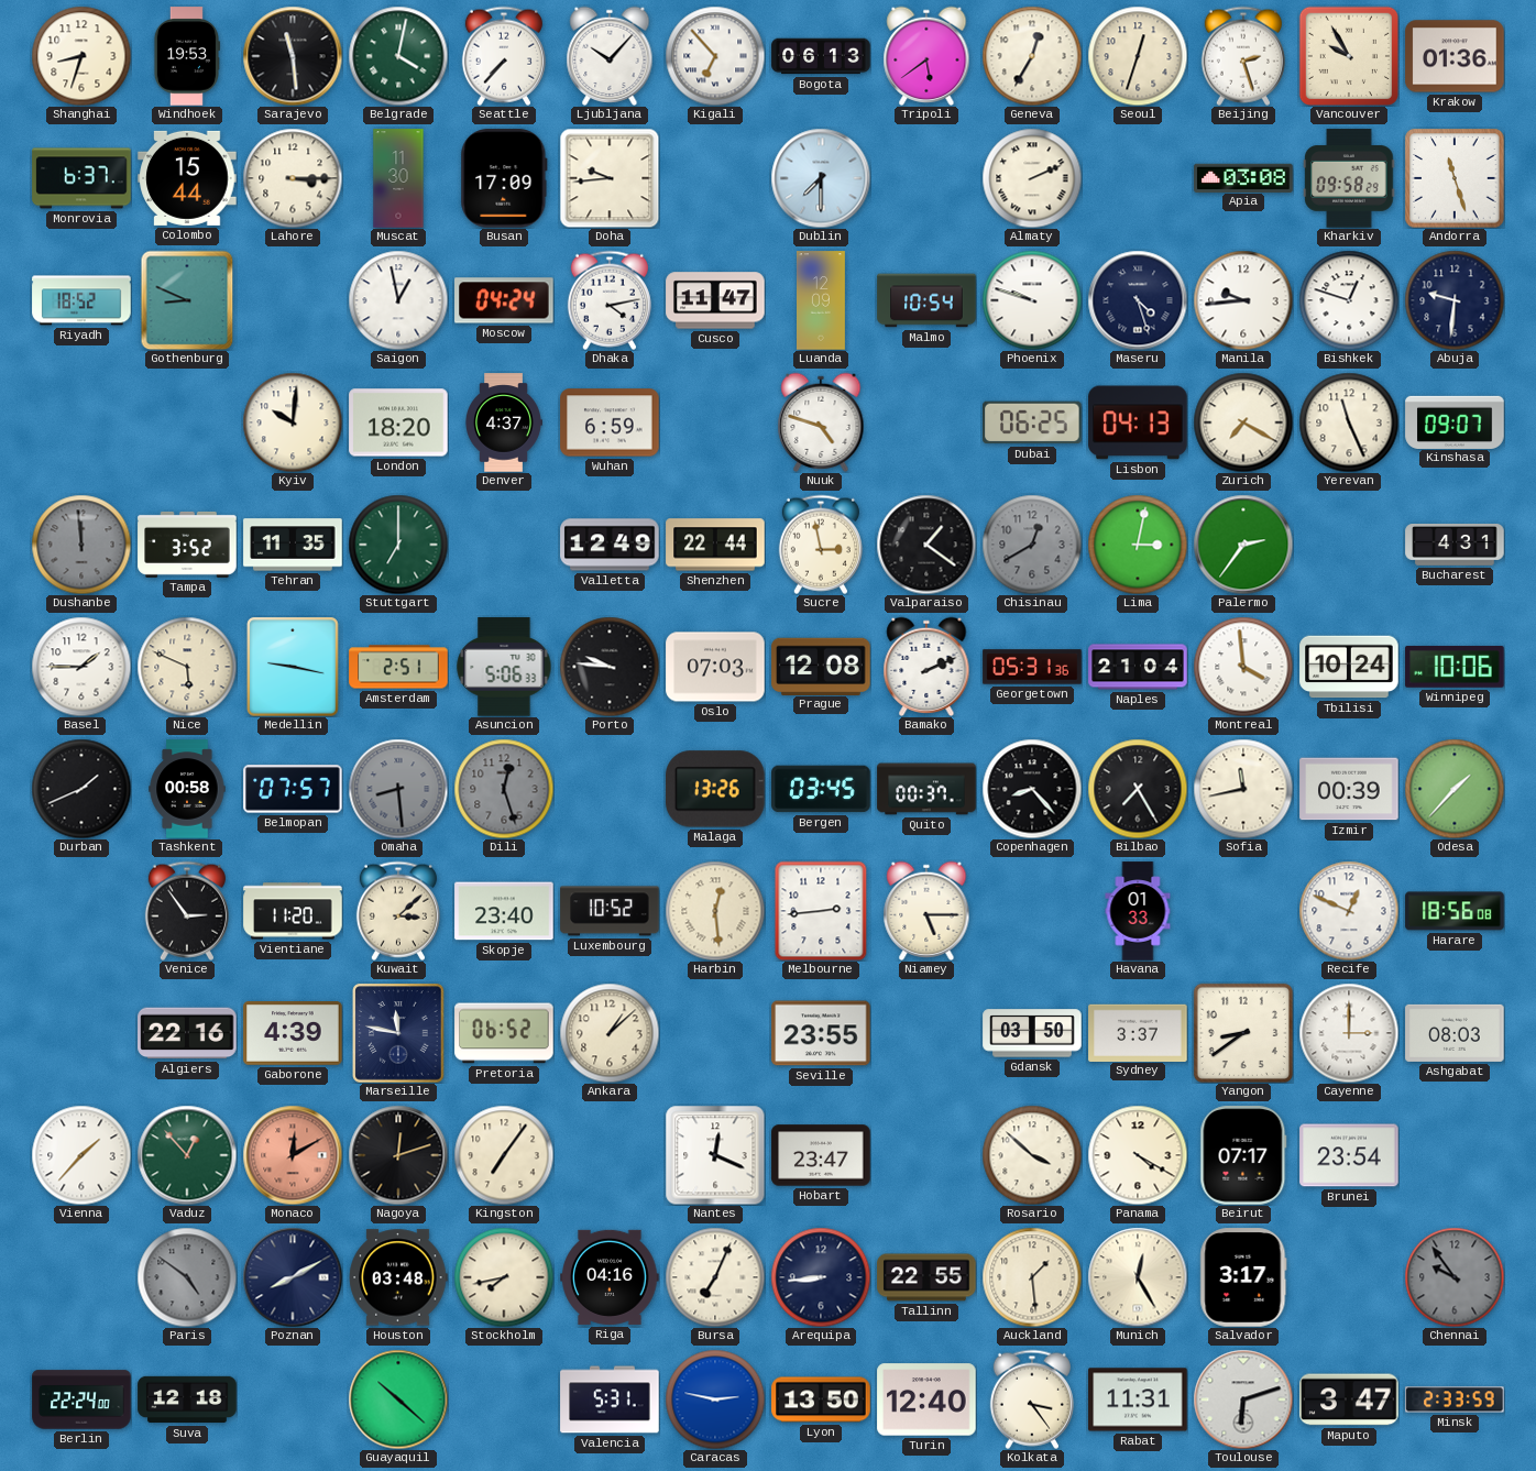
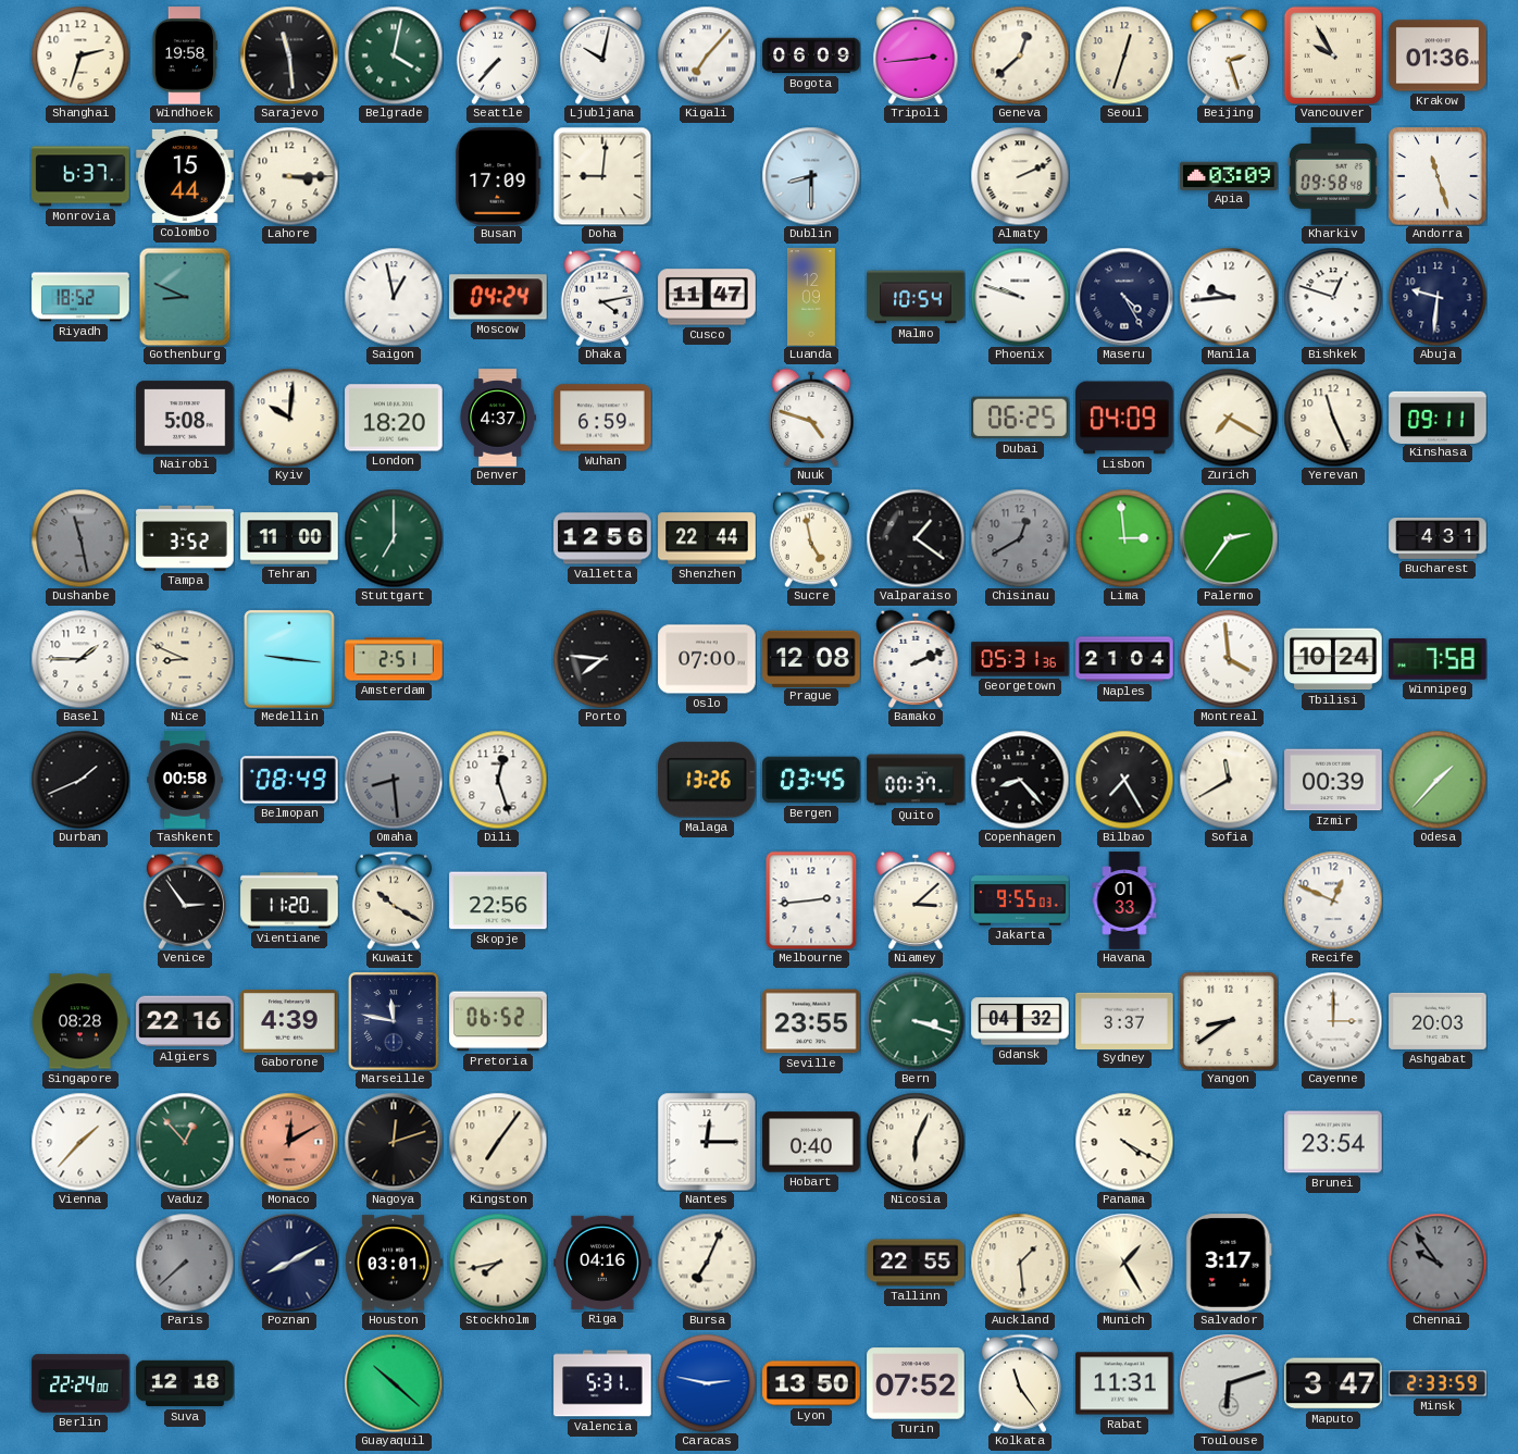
Shanghai: 8:33 -> 2:33
Windhoek: 19:53 -> 19:58
Ljubljana: 10:07 -> 10:02
Kigali: 6:53 -> 7:07
Bogota: 06:13 -> 06:09
Tripoli: 5:39 -> 2:44
Geneva: 12:35 -> 12:38
Muscat: 11:30 -> none
Doha: 9:44 -> 9:01
Dublin: 7:30 -> 8:30
Apia: 03:08 -> 03:09
Kharkiv: 09:58:29 -> 09:58:48
Maseru: 4:27 -> 4:25
Nairobi: none -> 5:08
Lisbon: 04:13 -> 04:09
Kinshasa: 09:07 -> 09:11
Dushanbe: 11:59 -> 11:28
Tehran: 11:35 -> 11:00
Valletta: 12:49 -> 12:56
Sucre: 2:58 -> 4:58
Lima: 3:02 -> 2:59
Nice: 5:49 -> 8:49
Medellin: 9:17 -> 9:16
Asuncion: 5:06 -> none
Porto: 9:46 -> 7:46
Oslo: 07:03 -> 07:00
Winnipeg: 10:06 -> 7:58
Belmopan: 07:57 -> 08:49
Dili dial: grey -> white
Sofia: 11:43 -> 11:40
Kuwait: 3:08 -> 10:20
Skopje: 23:40 -> 22:56
Luxembourg: 10:52 -> none
Harbin: 12:29 -> none
Niamey: 5:15 -> 3:08
Jakarta: none -> 9:55
Harare: 18:56 -> none
Singapore: none -> 08:28
Ankara: 1:08 -> none
Bern: none -> 3:18
Gdansk: 03:50 -> 04:32
Ashgabat: 08:03 -> 20:03
Nantes: 12:19 -> 12:15
Hobart: 23:47 -> 0:40
Nicosia: none -> 6:04
Rosario: 3:52 -> none
Beirut: 07:17 -> none
Paris: 4:51 -> 7:38
Houston: 03:48 -> 03:01
Arequipa: 8:44 -> none
Munich: 12:25 -> 1:25
Turin: 12:40 -> 07:52
Kolkata: 3:24 -> 11:24
